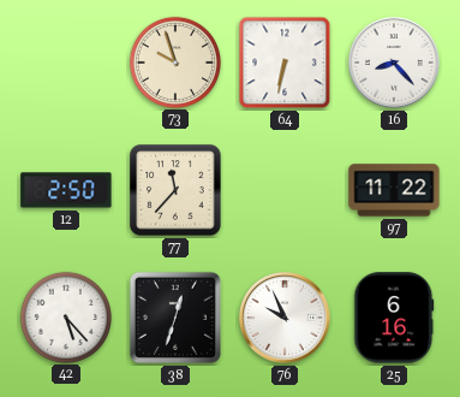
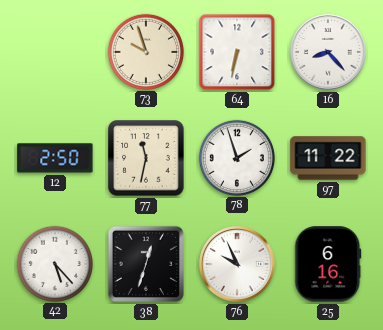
77: 11:37 -> 11:32
78: none -> 1:57
